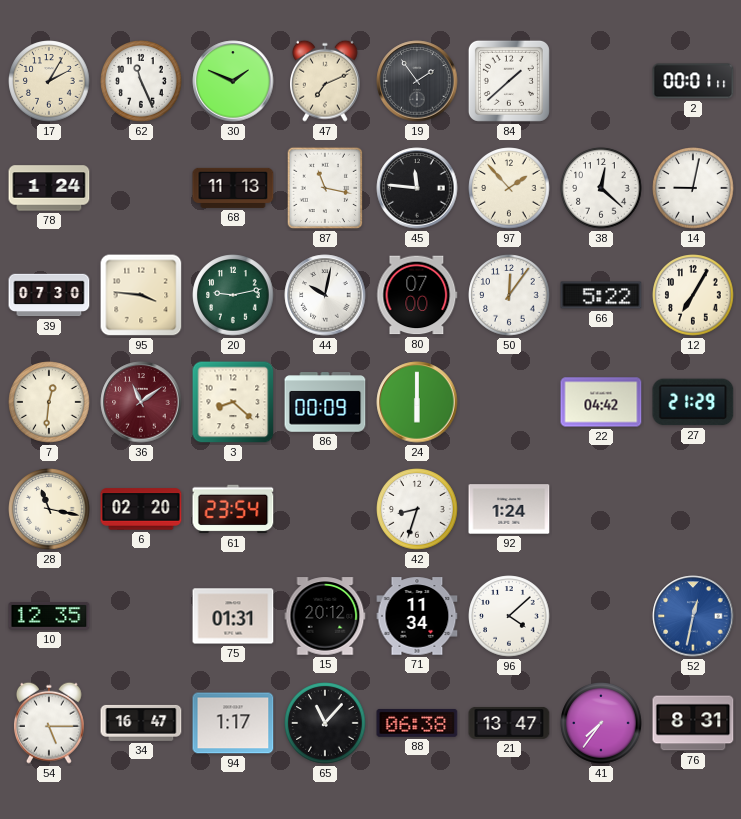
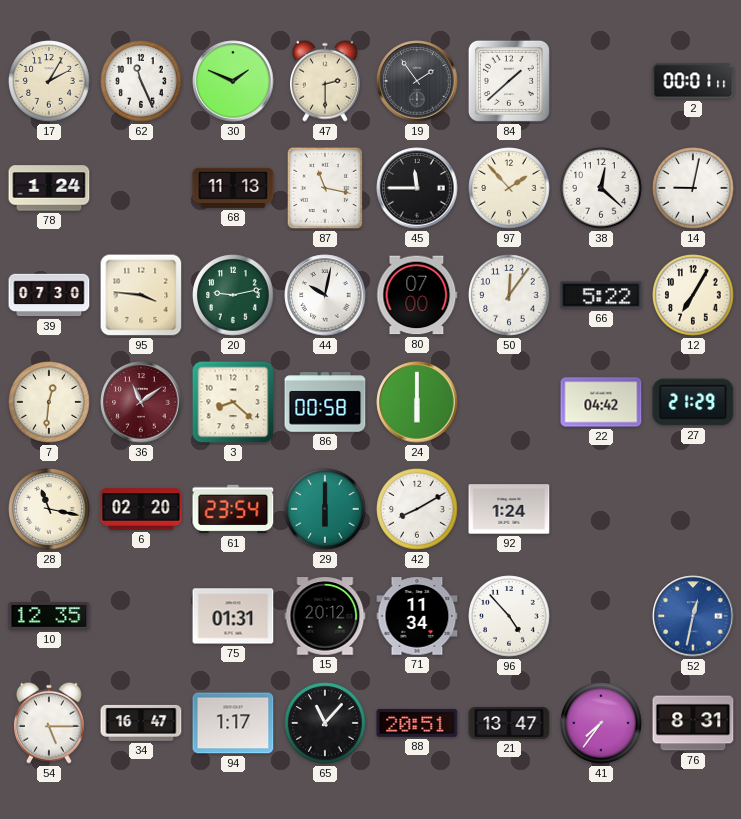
47: 7:11 -> 2:30
45: 11:46 -> 11:45
86: 00:09 -> 00:58
29: none -> 6:00
42: 8:33 -> 8:10
96: 4:08 -> 4:53
88: 06:38 -> 20:51
